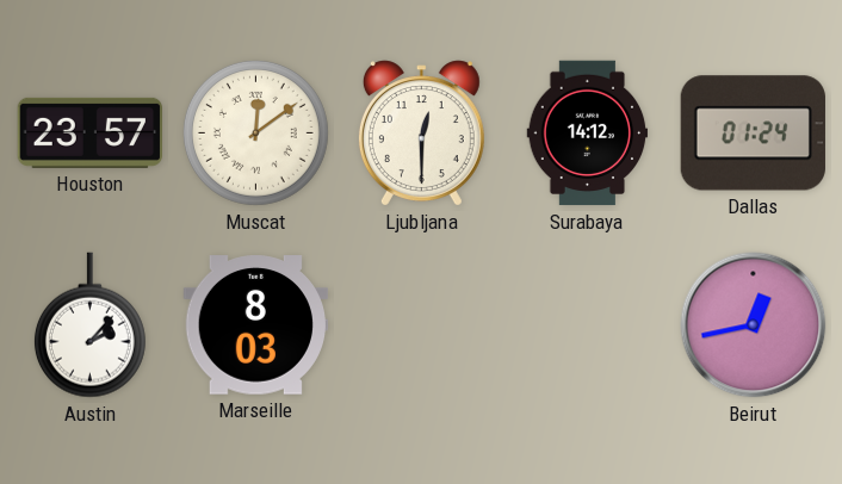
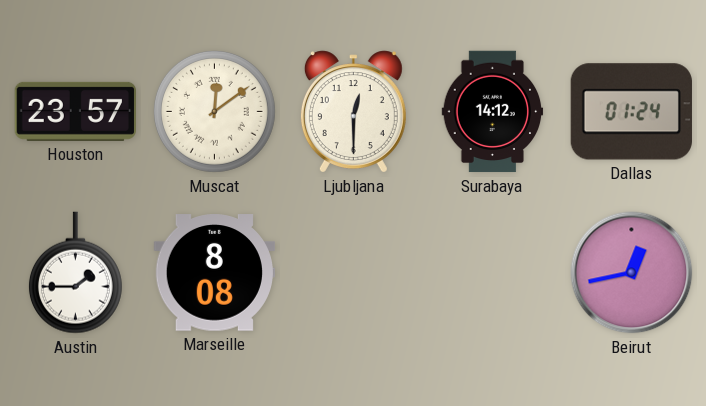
Austin: 2:07 -> 1:45
Marseille: 8:03 -> 8:08
